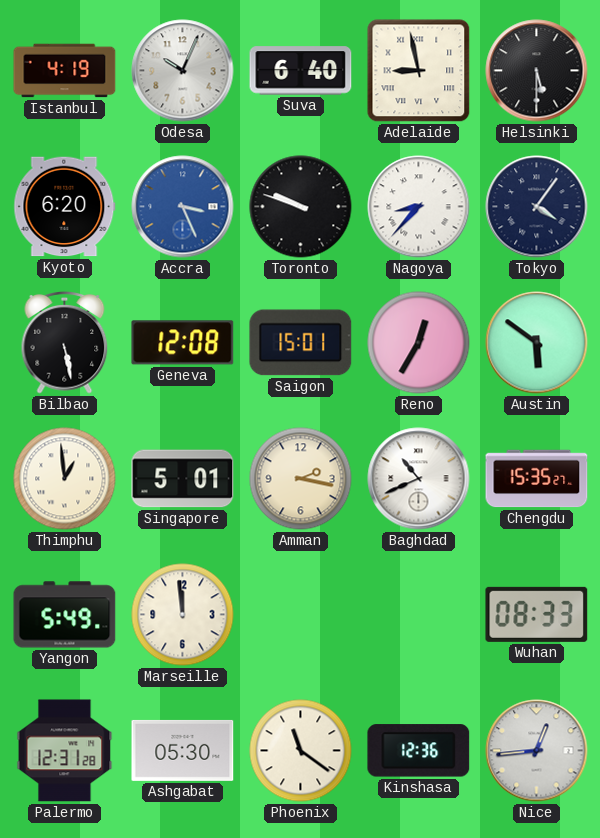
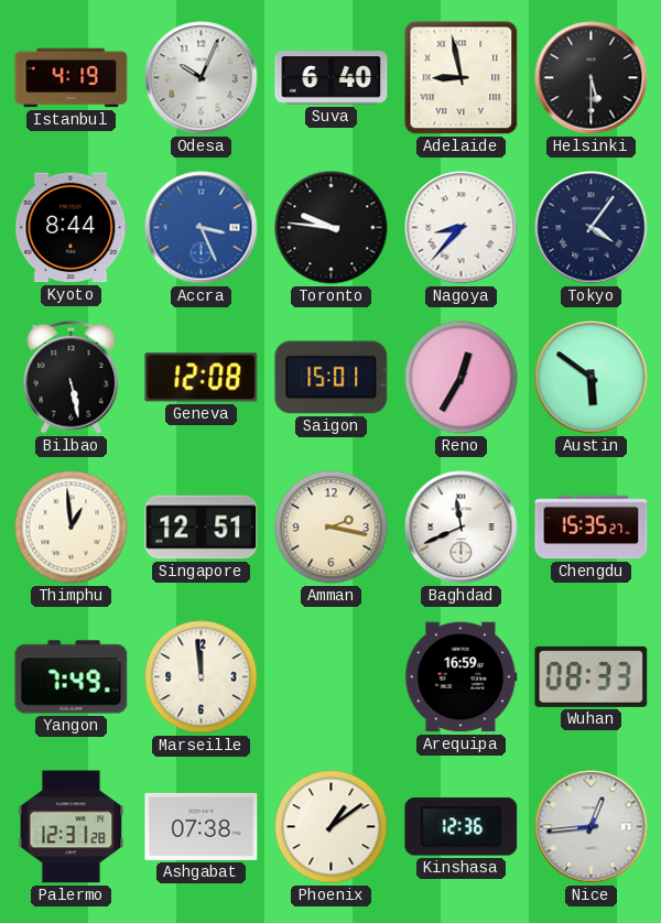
Kyoto: 6:20 -> 8:44
Toronto: 9:48 -> 9:46
Singapore: 5:01 -> 12:51
Baghdad: 10:41 -> 11:41
Yangon: 5:49 -> 7:49
Arequipa: none -> 16:59
Ashgabat: 05:30 -> 07:38
Phoenix: 11:21 -> 1:09
